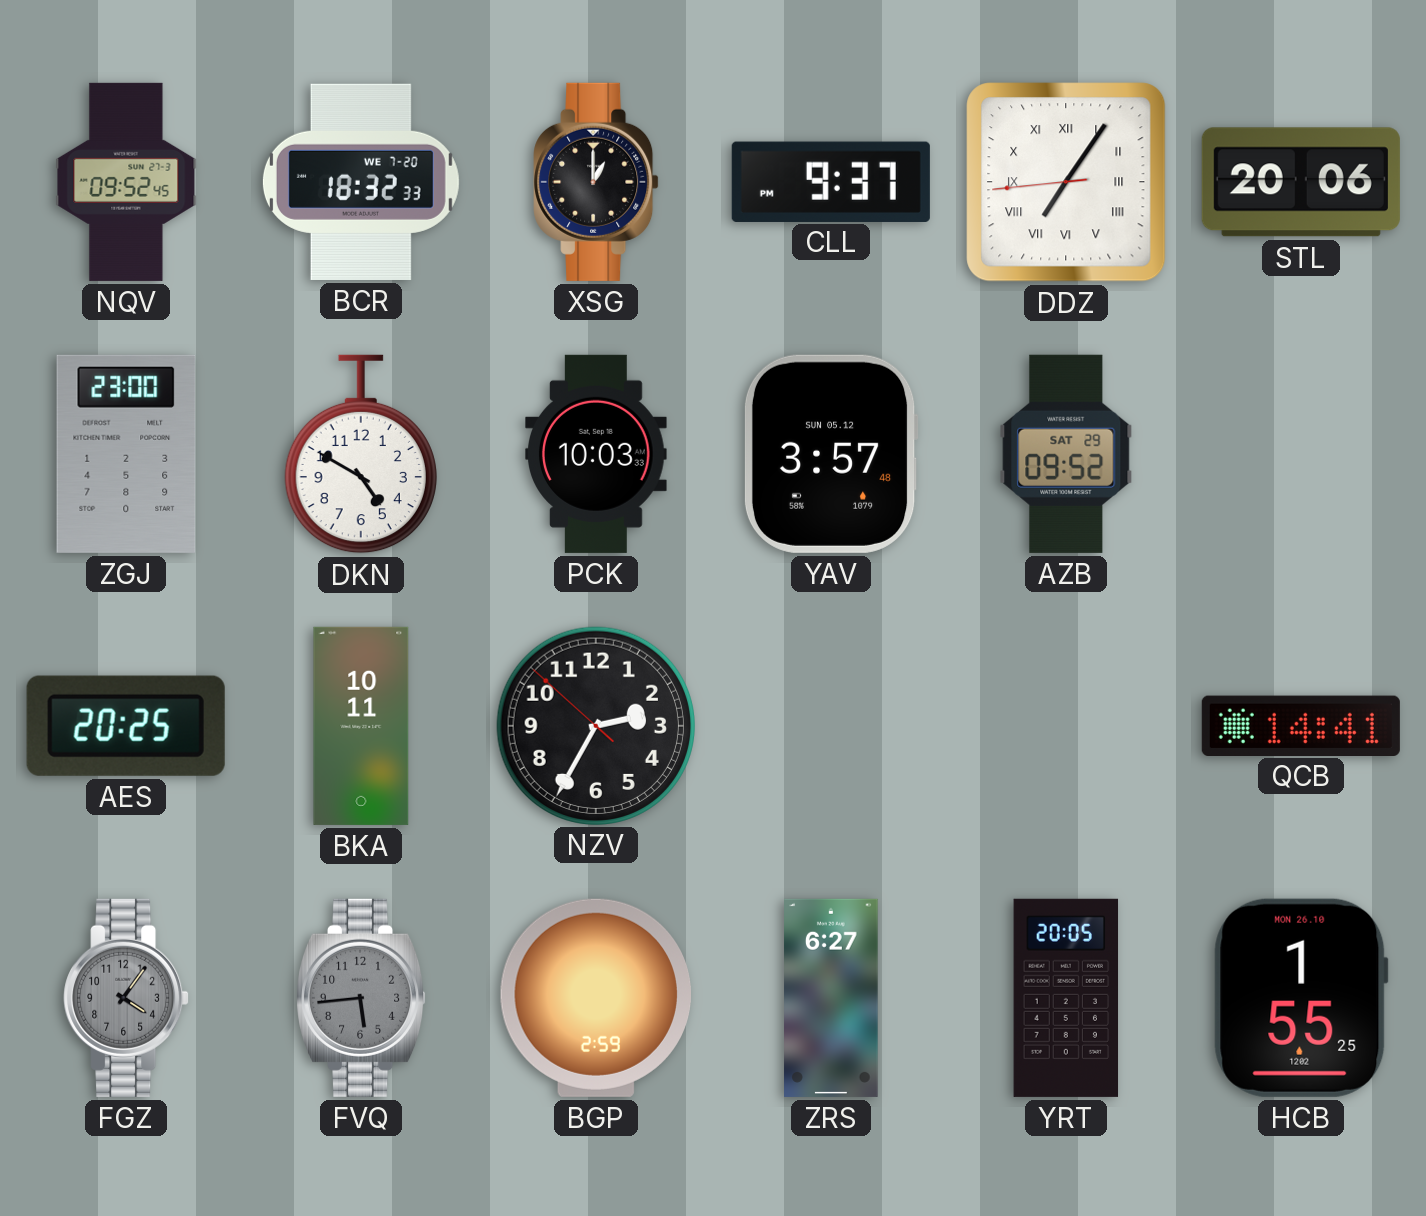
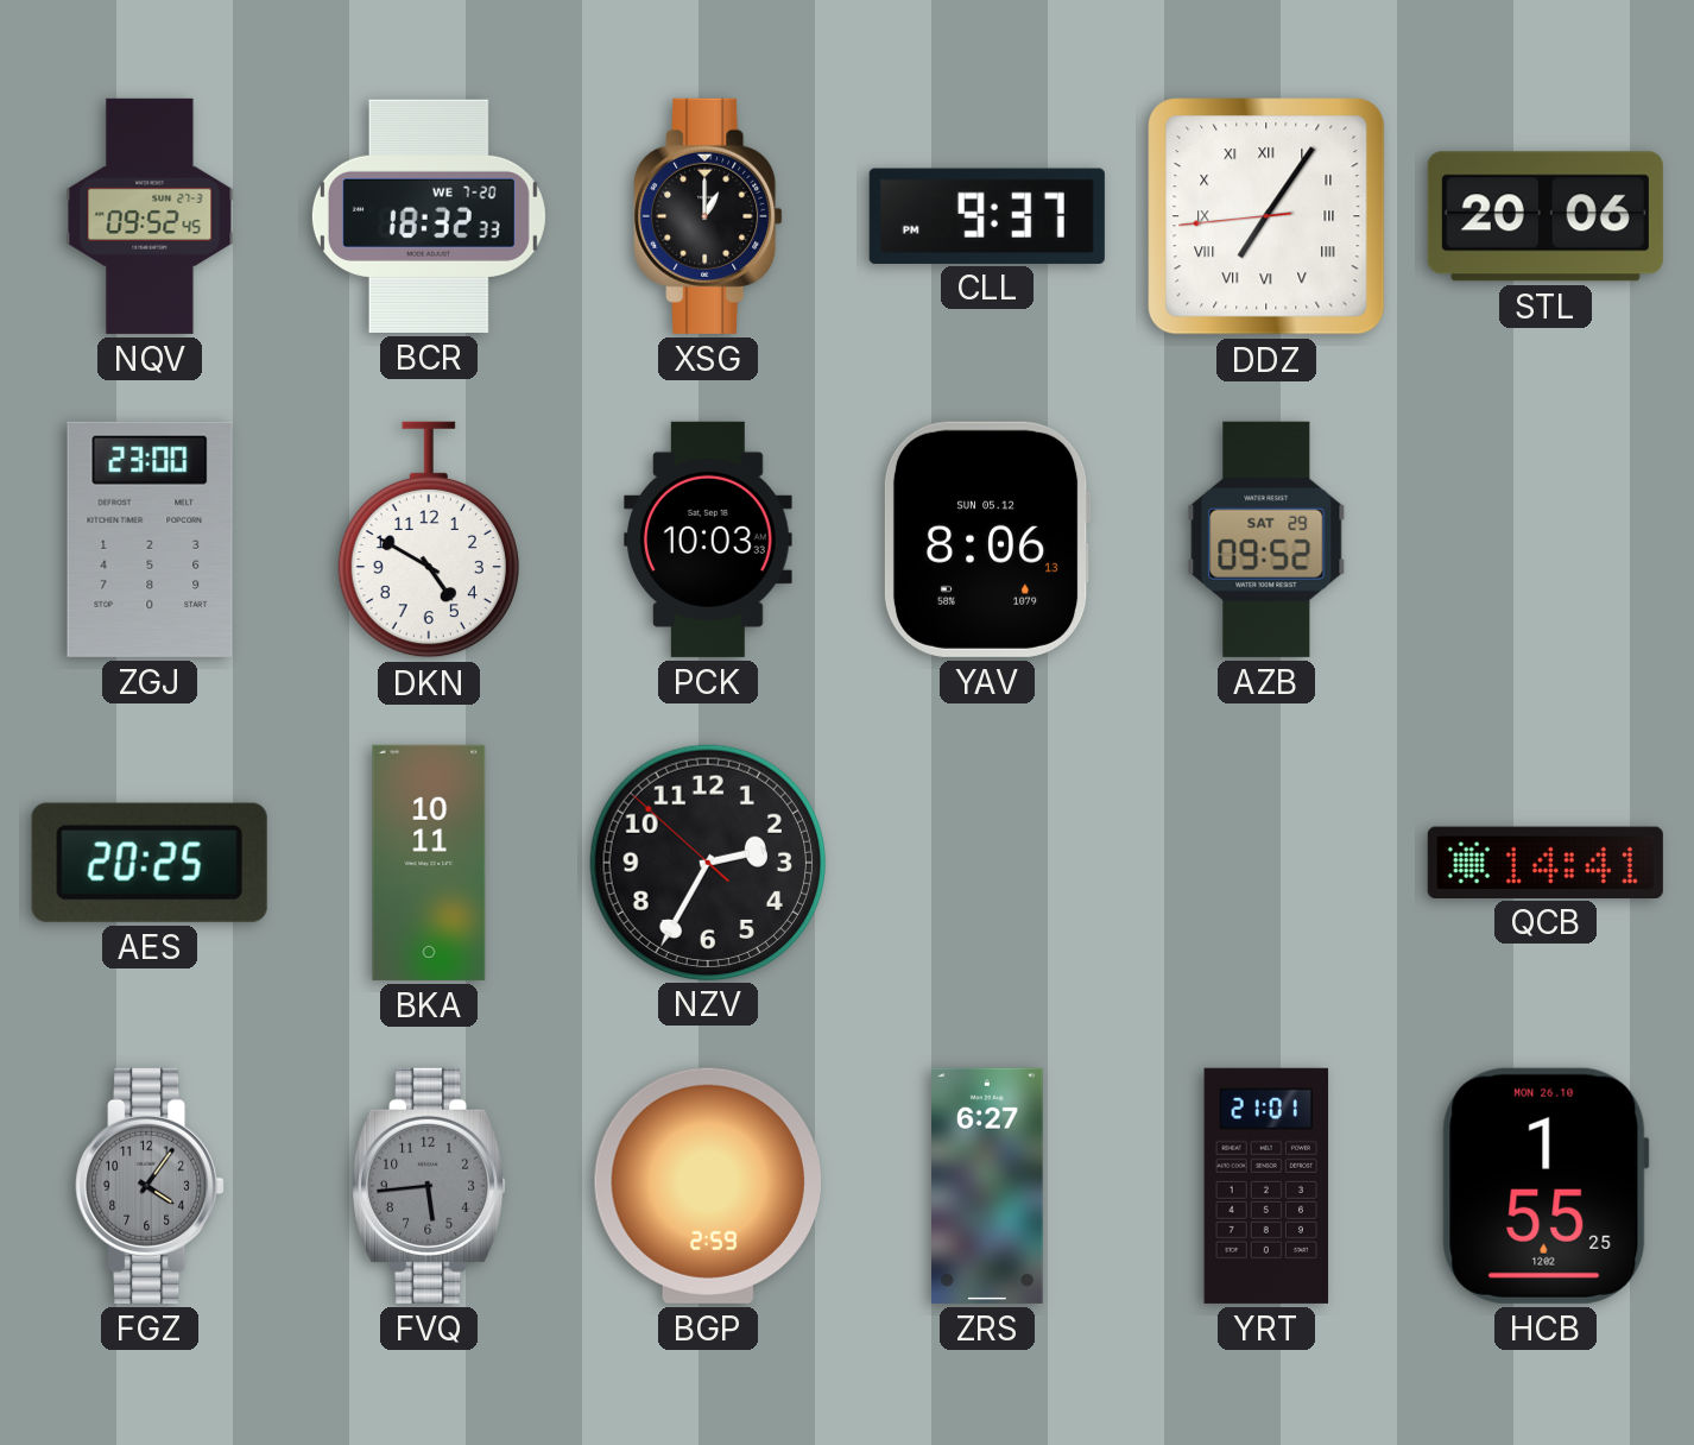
YAV: 3:57 -> 8:06
YRT: 20:05 -> 21:01
